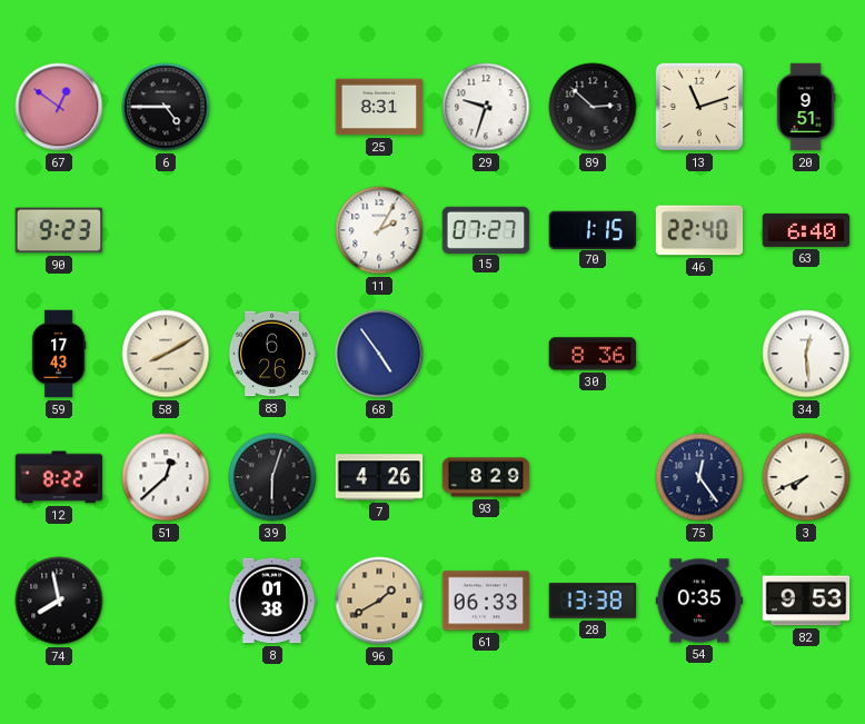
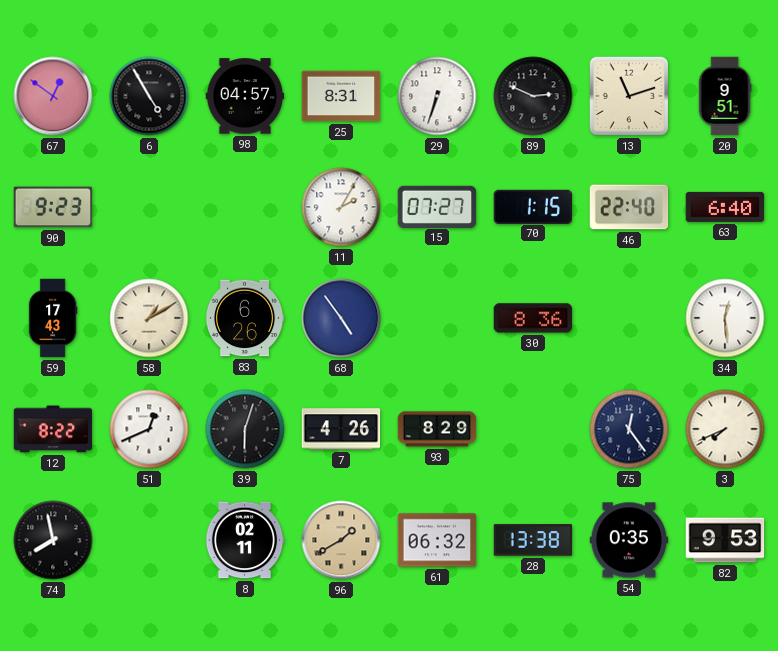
6: 4:45 -> 4:55
98: none -> 04:57
29: 9:33 -> 6:33
89: 2:52 -> 2:49
58: 8:10 -> 1:10
51: 12:38 -> 12:41
8: 01:38 -> 02:11
61: 06:33 -> 06:32
